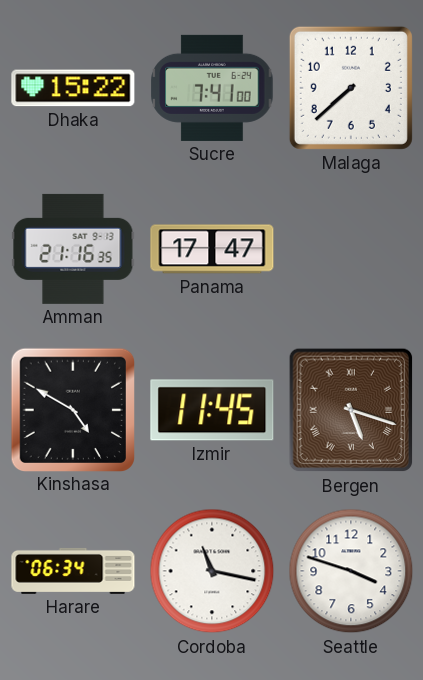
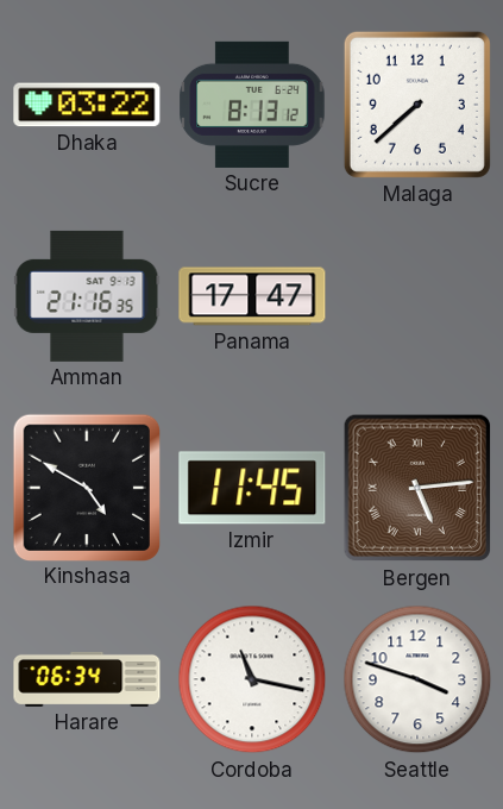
Dhaka: 15:22 -> 03:22
Sucre: 7:41 -> 8:13
Bergen: 5:18 -> 5:14
